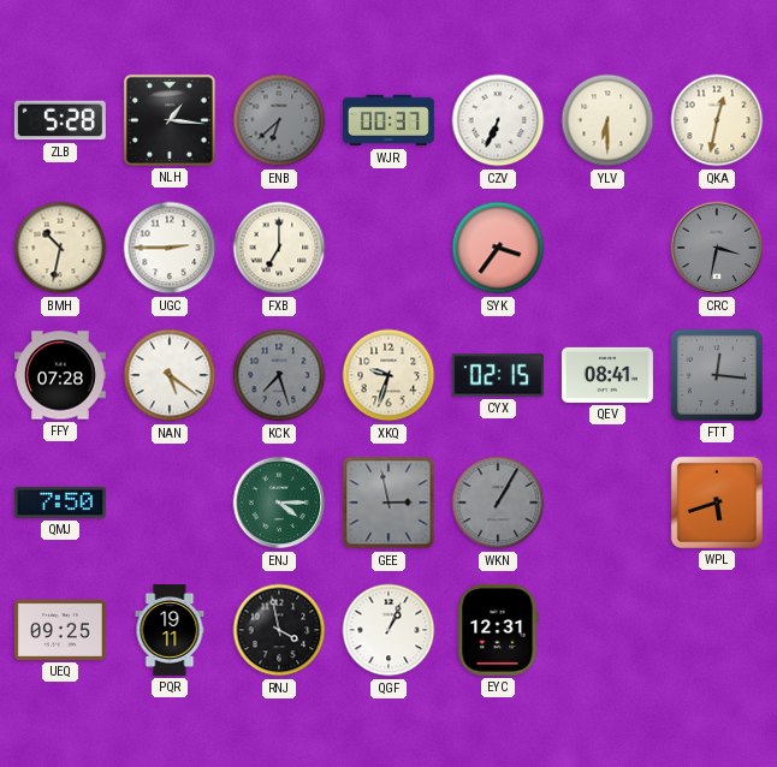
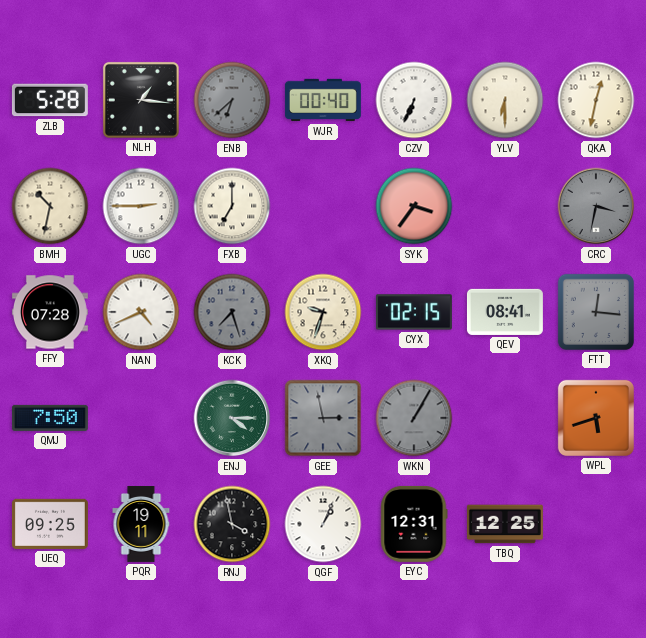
WJR: 00:37 -> 00:40
NAN: 5:21 -> 4:41
TBQ: none -> 12:25
